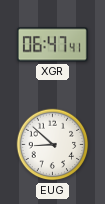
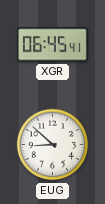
XGR: 06:47 -> 06:45
